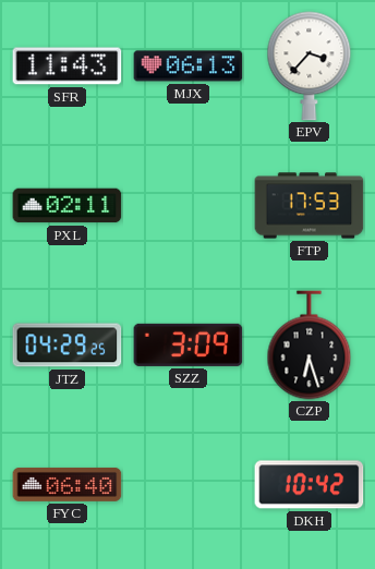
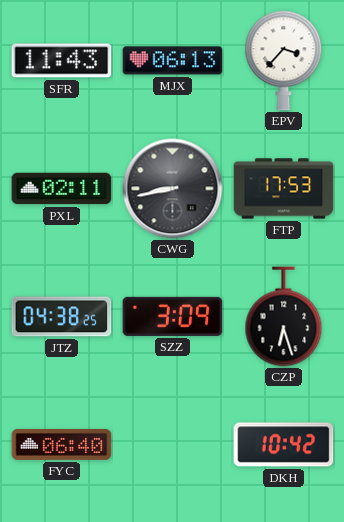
CWG: none -> 8:43
JTZ: 04:29 -> 04:38
